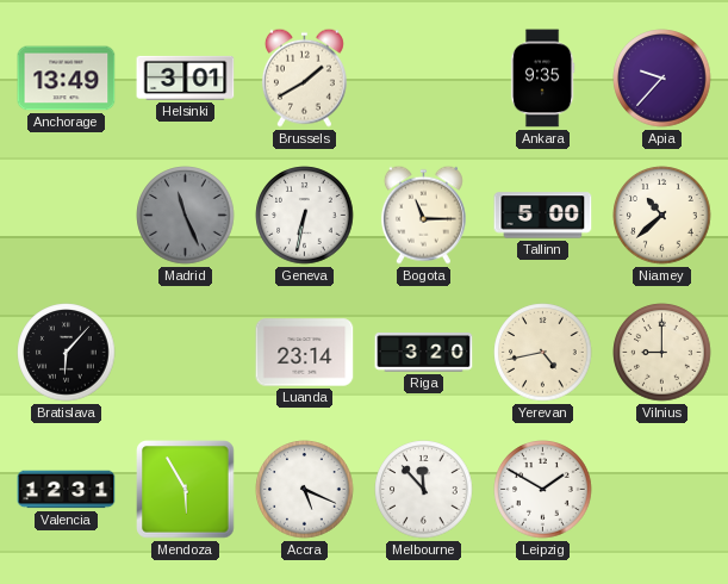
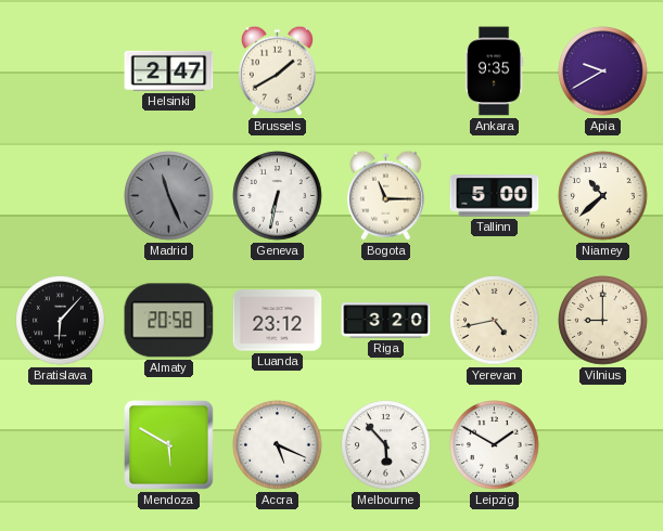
Anchorage: 13:49 -> none
Helsinki: 3:01 -> 2:47
Apia: 9:37 -> 9:40
Almaty: none -> 20:58
Luanda: 23:14 -> 23:12
Valencia: 12:31 -> none
Mendoza: 5:55 -> 5:50
Melbourne: 11:53 -> 5:53
